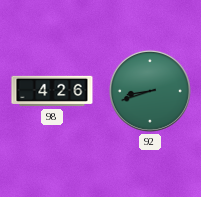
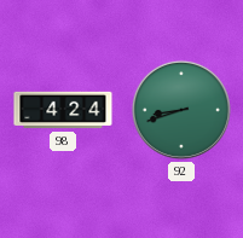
98: 4:26 -> 4:24
